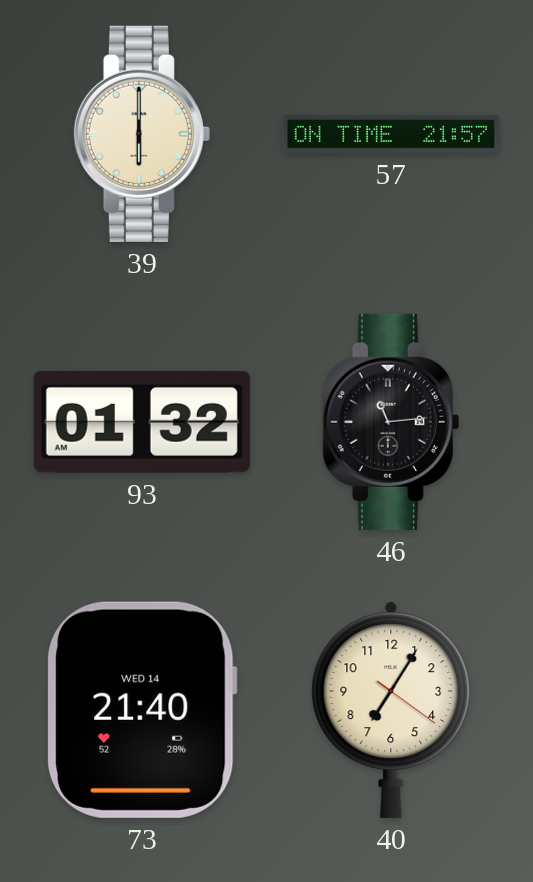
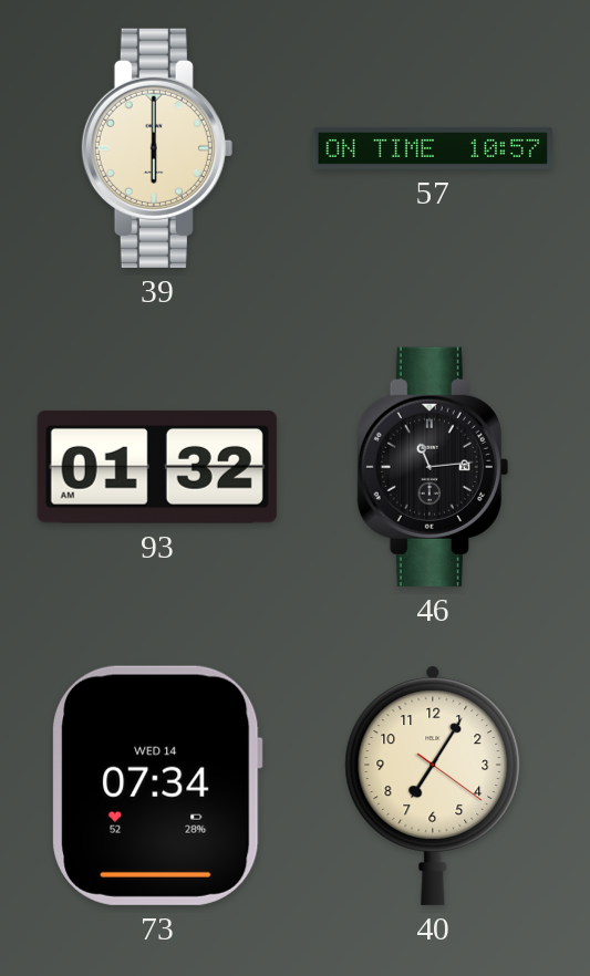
57: 21:57 -> 10:57
73: 21:40 -> 07:34
